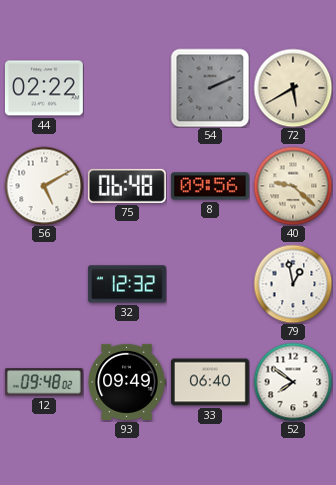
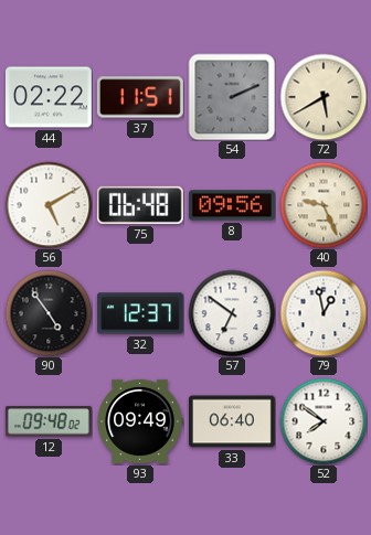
37: none -> 11:51
40: 9:22 -> 9:26
90: none -> 4:54
32: 12:32 -> 12:37
57: none -> 6:51
